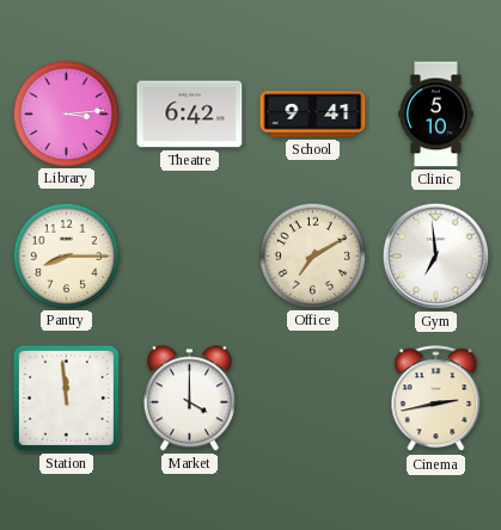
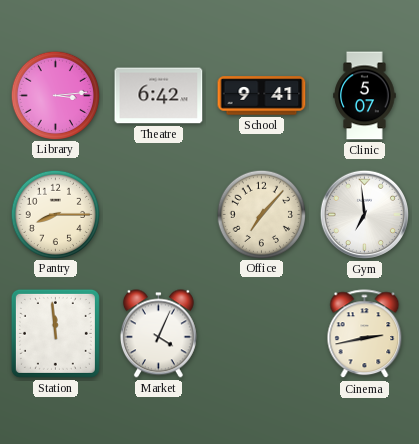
Clinic: 5:10 -> 5:07
Office: 7:10 -> 7:07
Market: 4:00 -> 4:04
